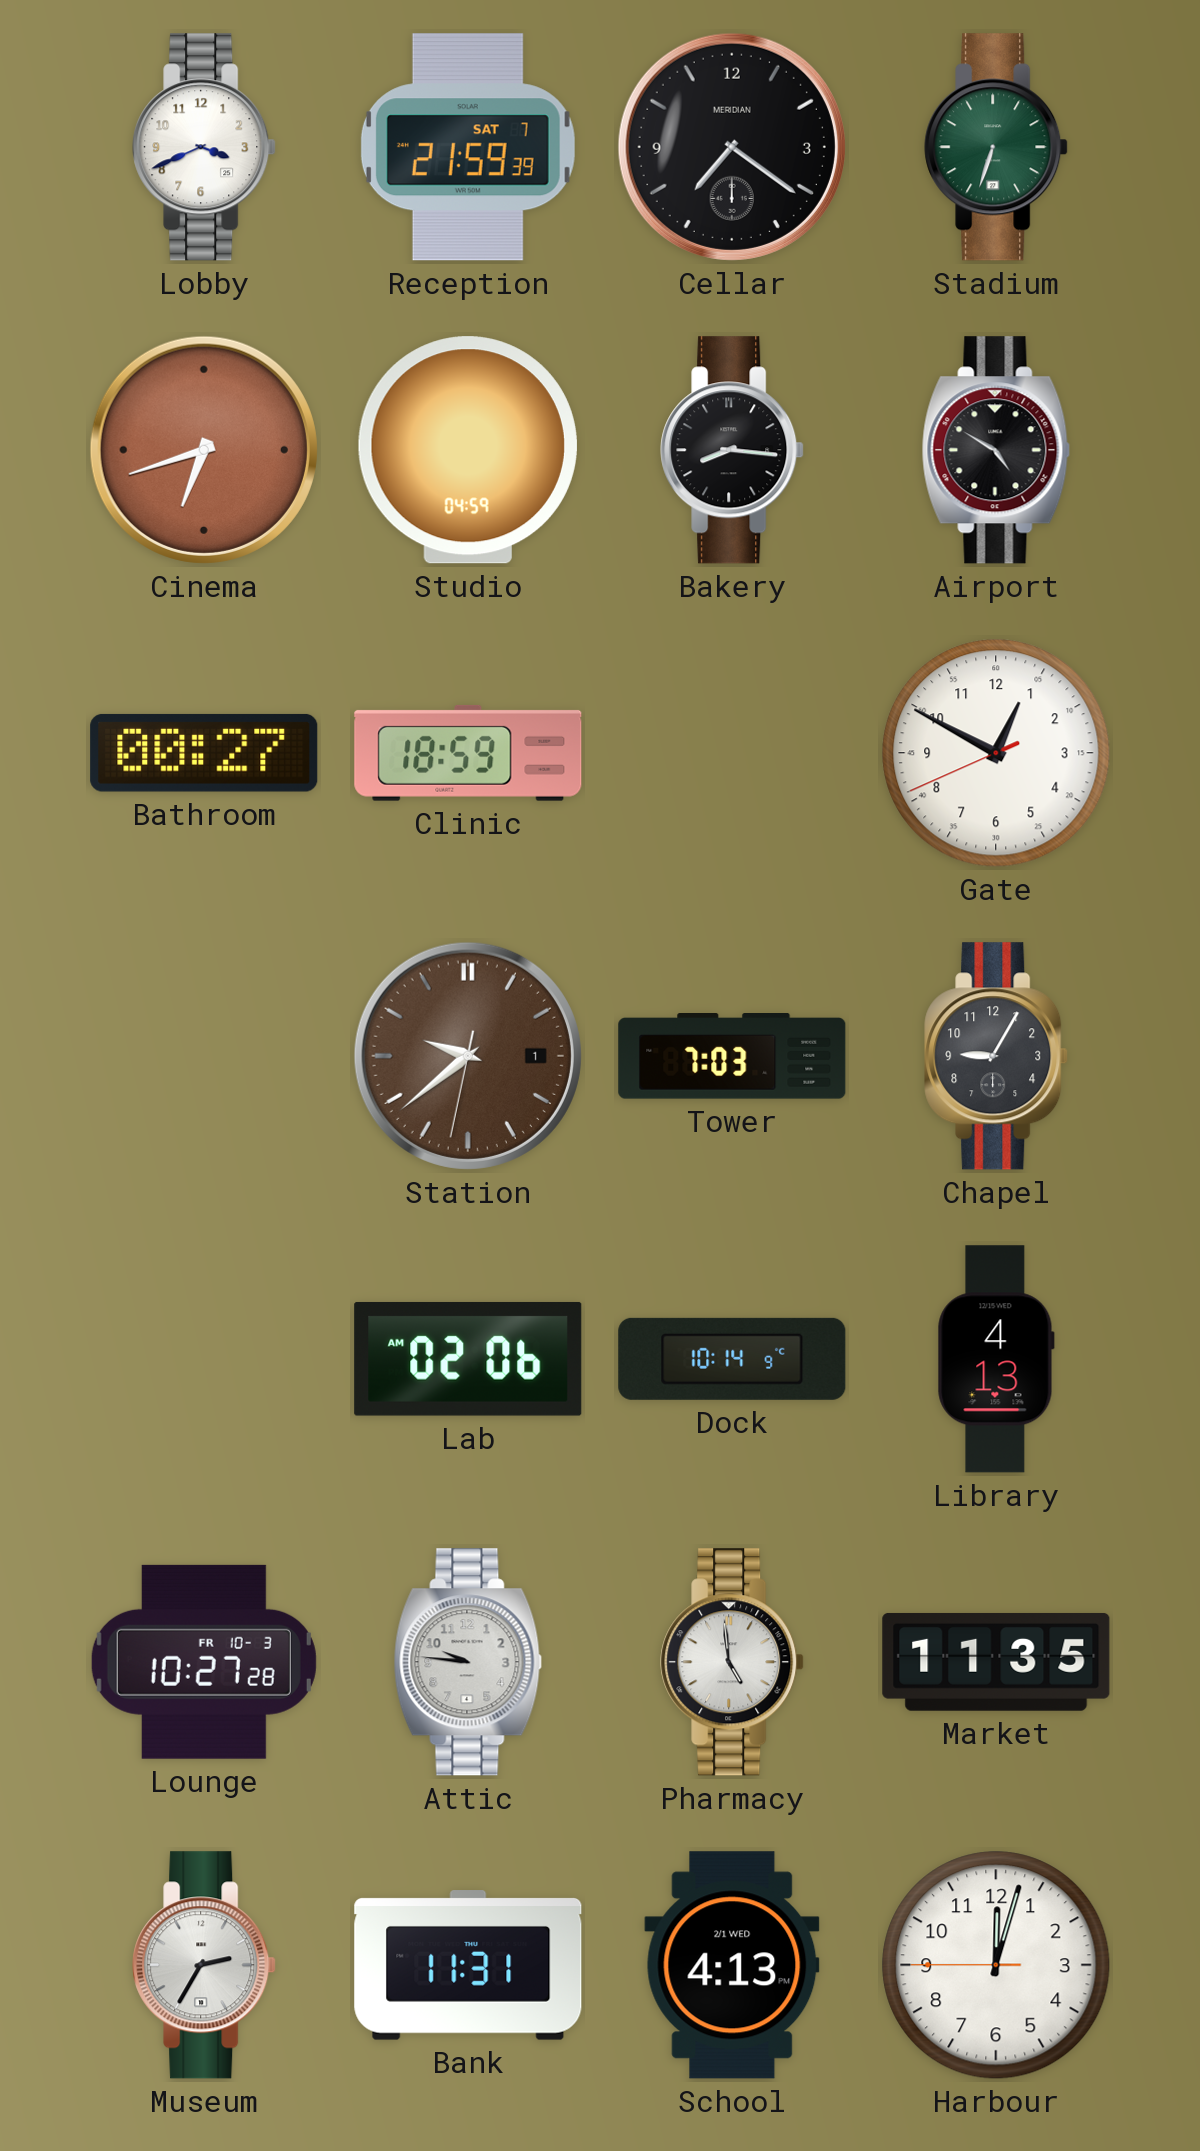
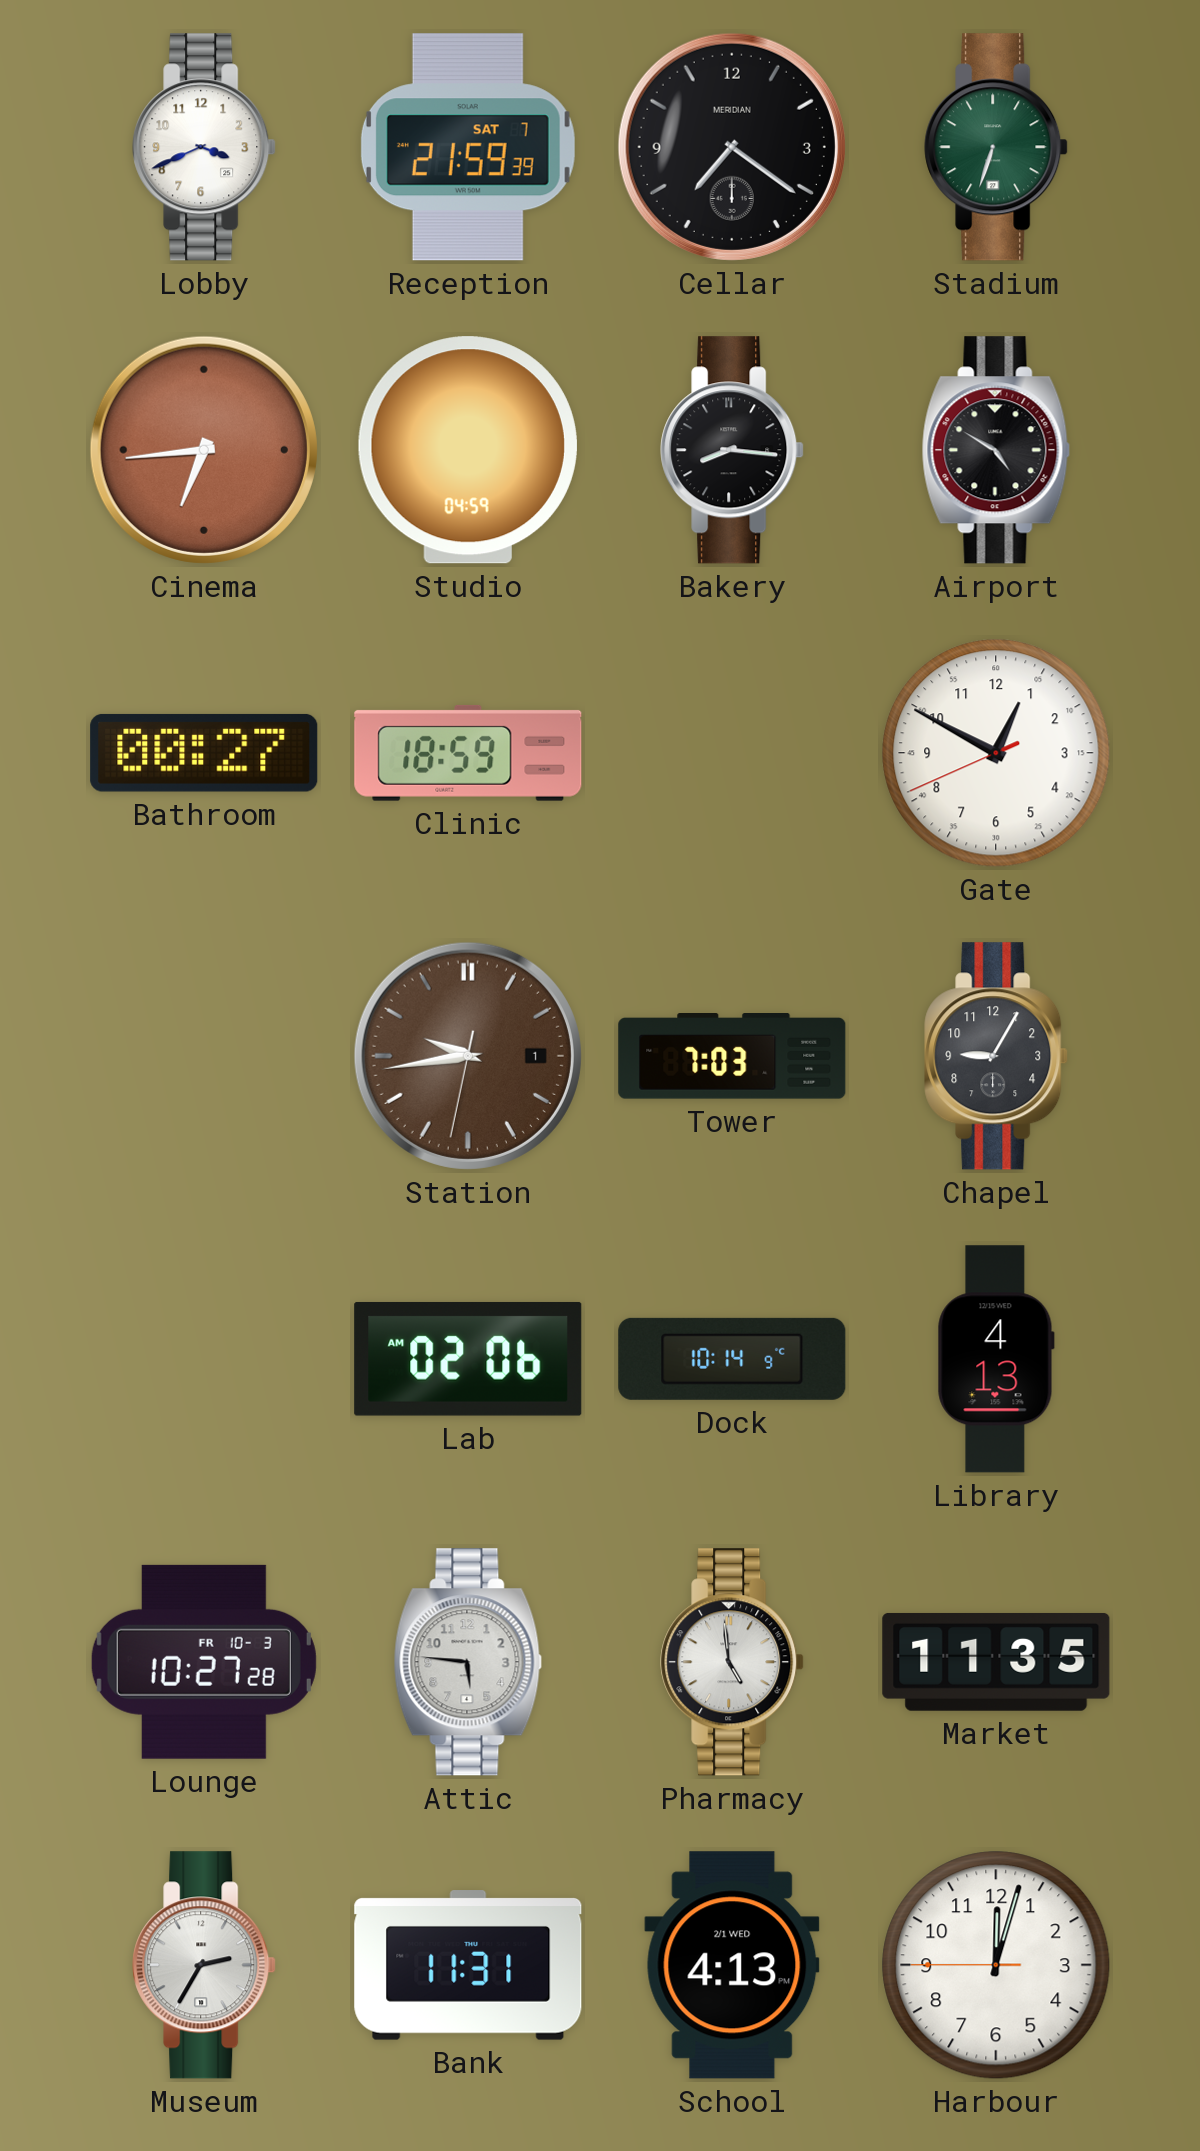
Cinema: 6:42 -> 6:44
Station: 9:38 -> 9:43
Attic: 9:46 -> 5:46
